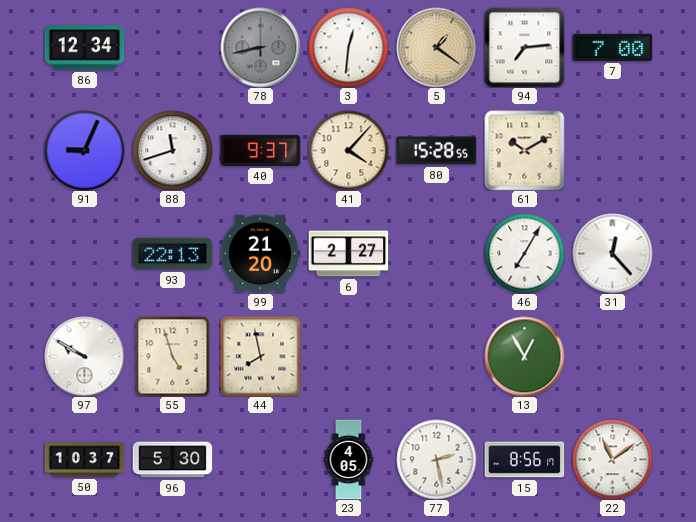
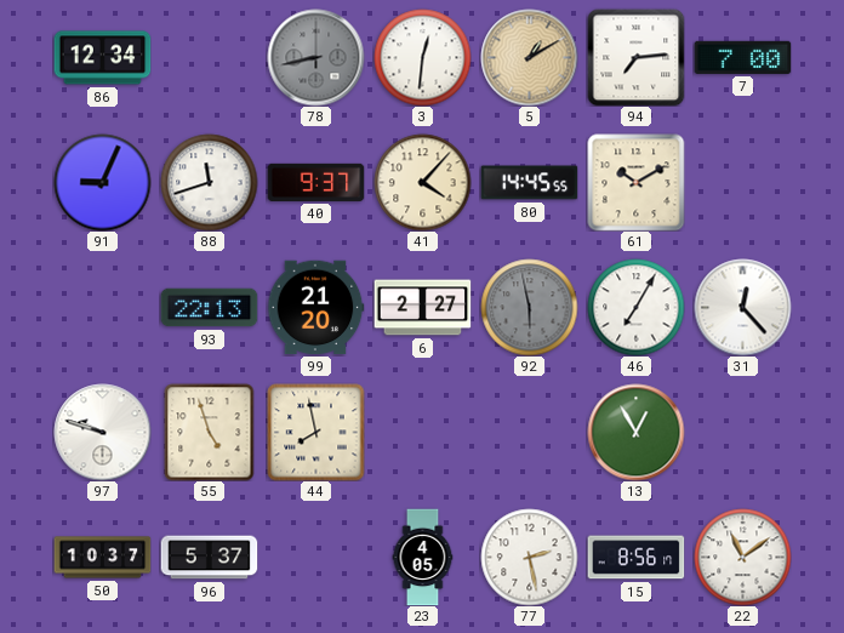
5: 1:21 -> 1:10
80: 15:28 -> 14:45
92: none -> 5:58
97: 9:50 -> 9:48
96: 5:30 -> 5:37
